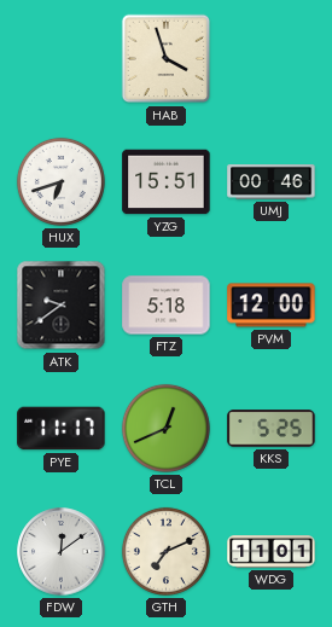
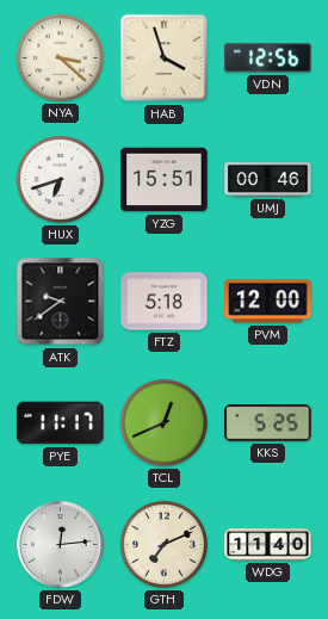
NYA: none -> 3:22
VDN: none -> 12:56
FDW: 12:09 -> 12:14
WDG: 11:01 -> 11:40
